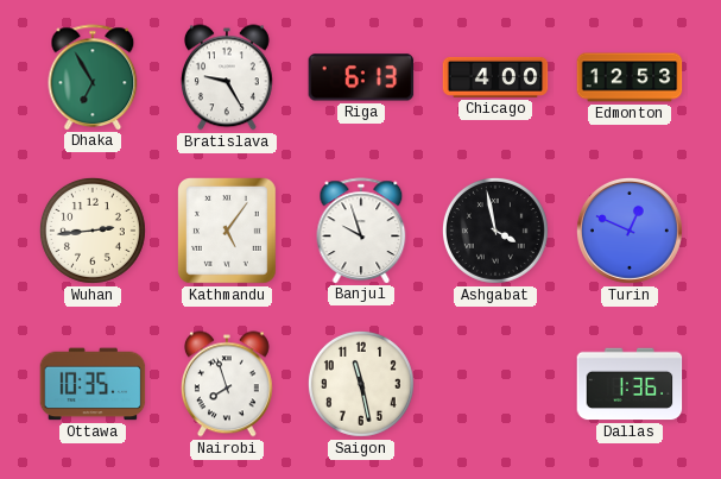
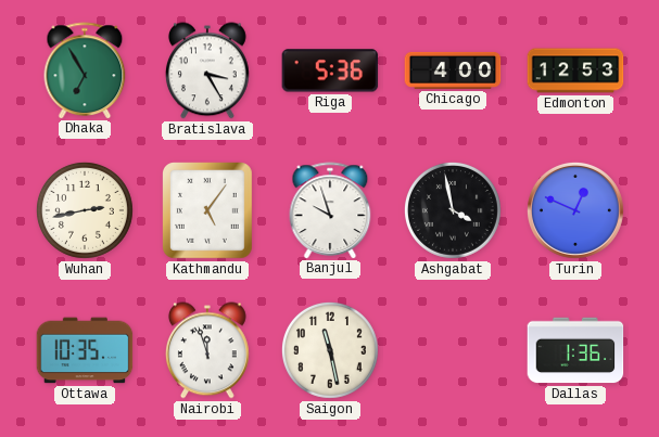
Bratislava: 9:25 -> 3:25
Riga: 6:13 -> 5:36
Wuhan: 2:44 -> 2:43
Nairobi: 7:57 -> 11:57
